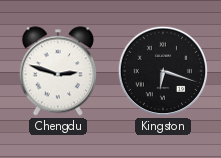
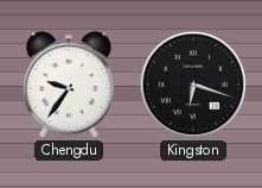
Chengdu: 2:48 -> 9:36
